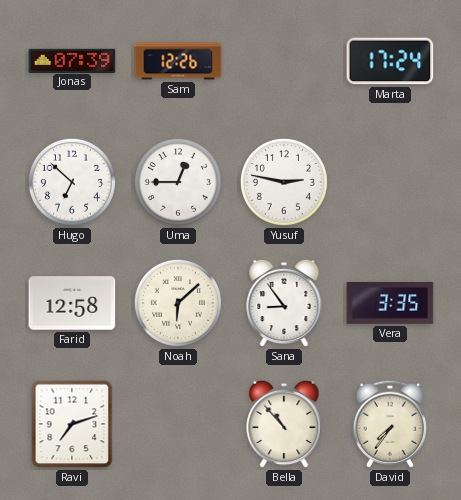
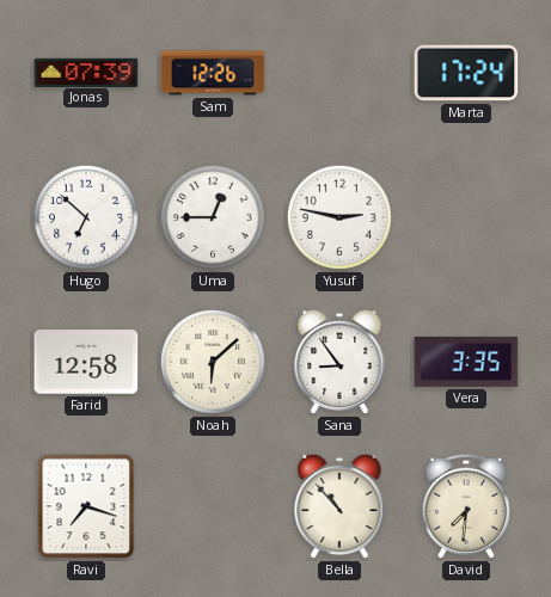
Ravi: 7:12 -> 7:18
David: 7:36 -> 7:31
